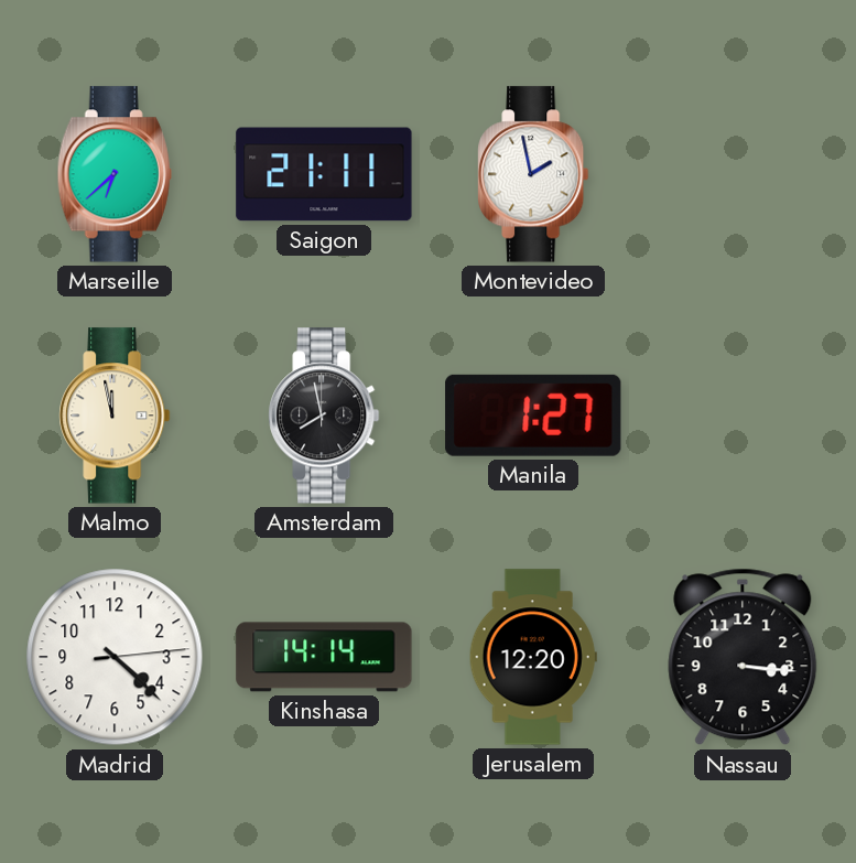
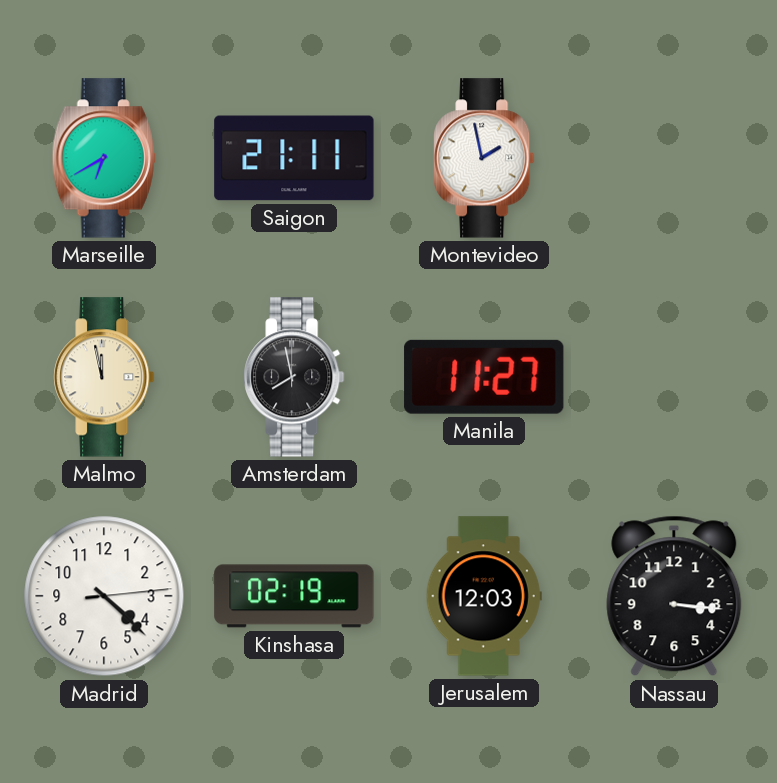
Marseille: 6:38 -> 6:40
Manila: 1:27 -> 11:27
Kinshasa: 14:14 -> 02:19
Jerusalem: 12:20 -> 12:03
